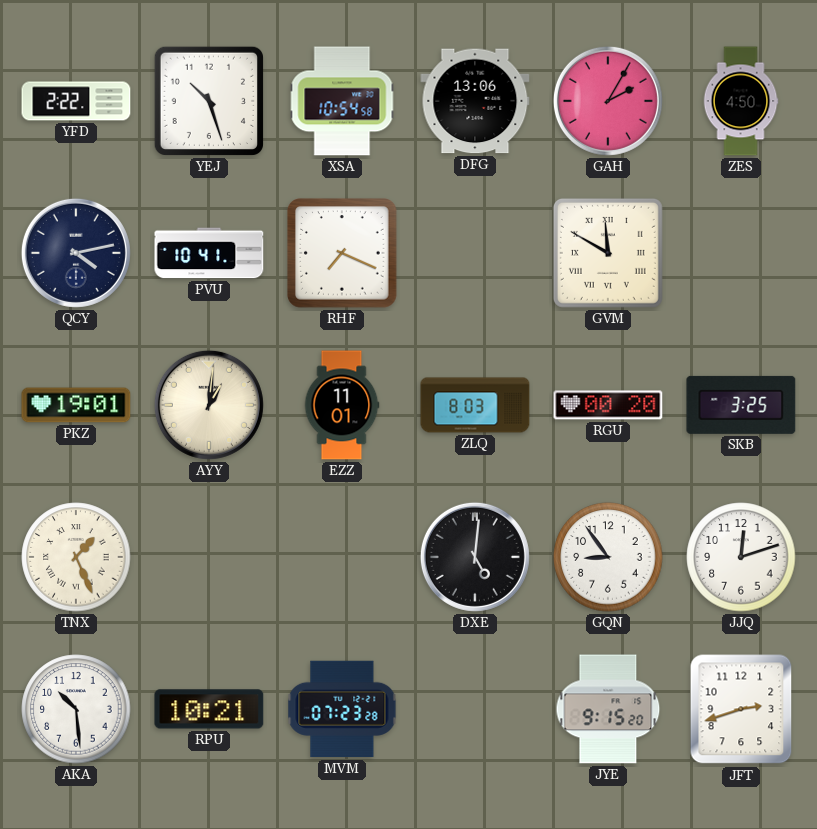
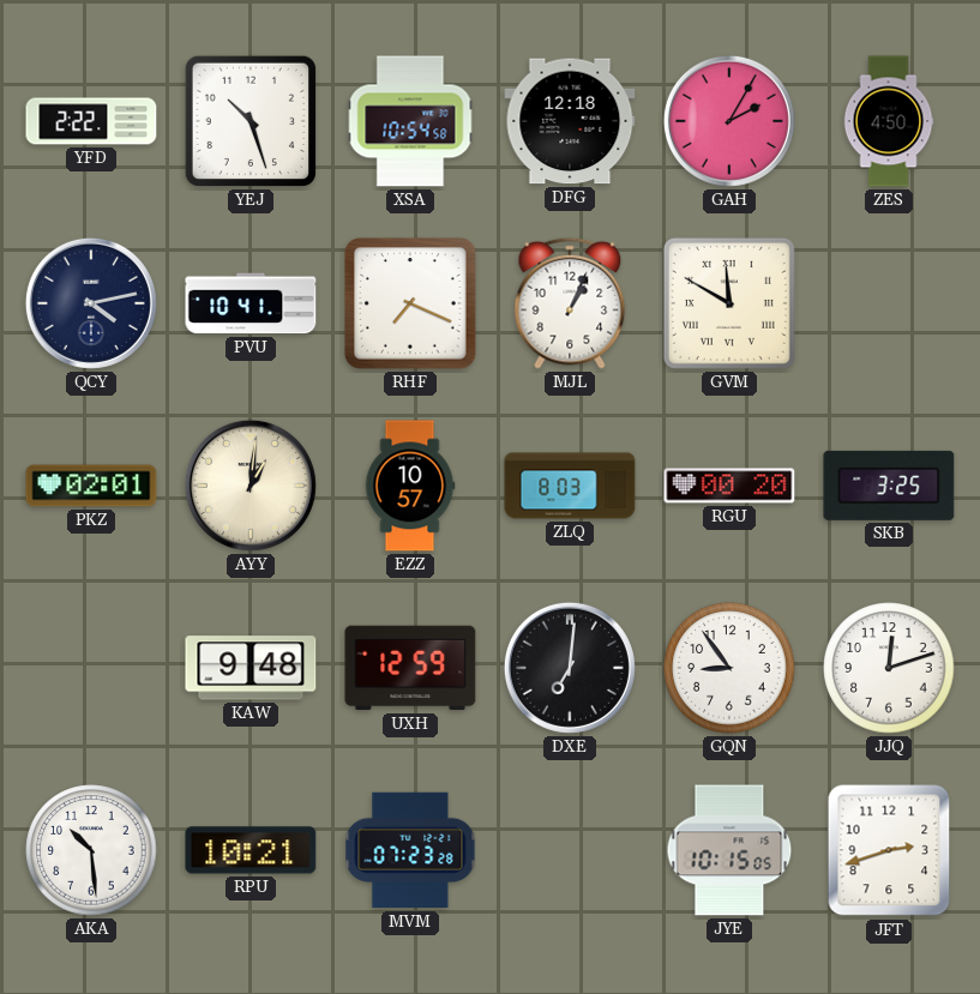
DFG: 13:06 -> 12:18
MJL: none -> 1:04
PKZ: 19:01 -> 02:01
EZZ: 11:01 -> 10:57
TNX: 1:26 -> none
KAW: none -> 9:48
UXH: none -> 12:59
DXE: 5:01 -> 7:01
JYE: 9:15 -> 10:15
